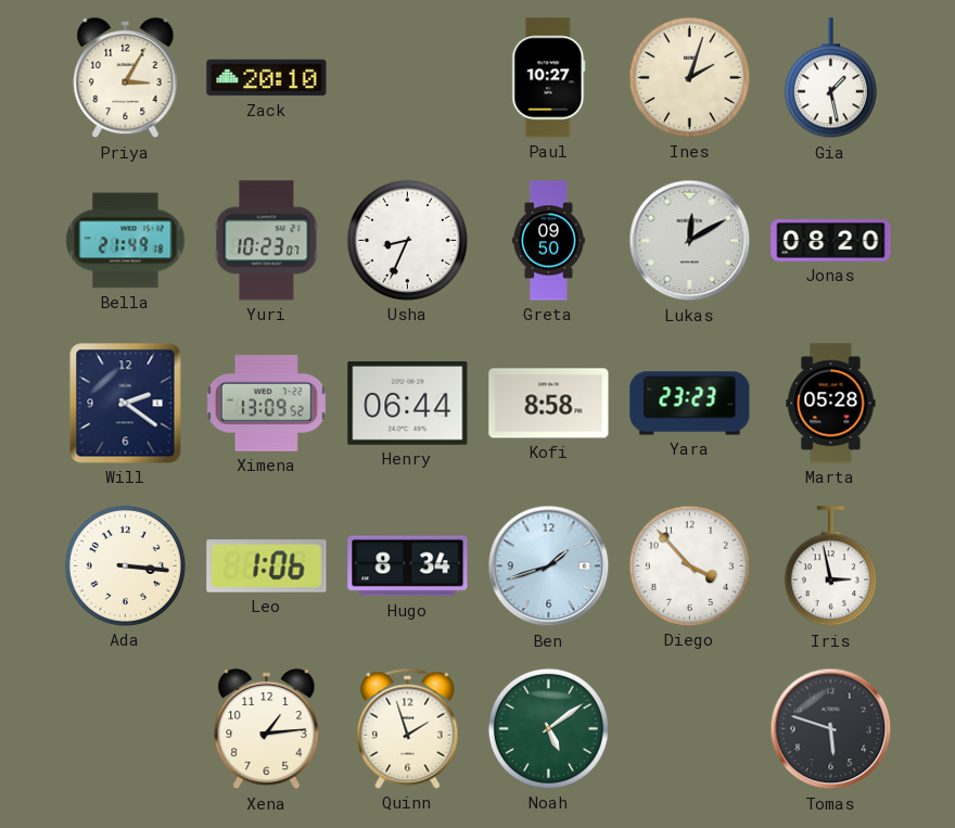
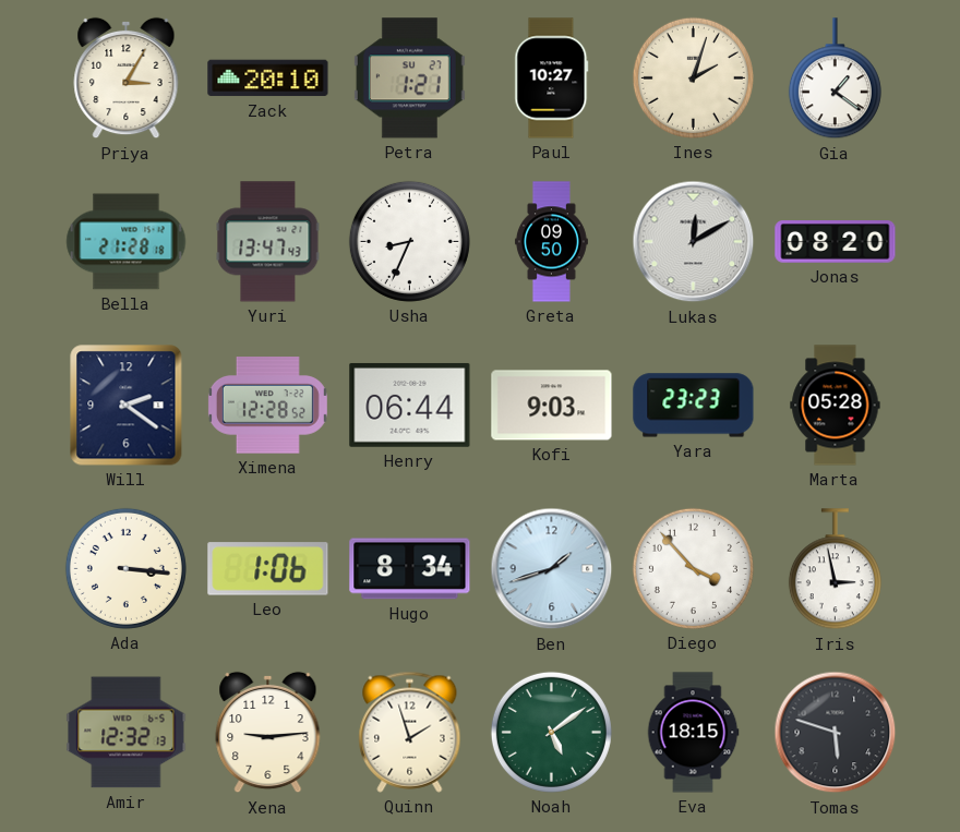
Petra: none -> 1:21
Gia: 1:28 -> 1:21
Bella: 21:49 -> 21:28
Yuri: 10:23 -> 13:47
Ximena: 13:09 -> 12:28
Kofi: 8:58 -> 9:03
Amir: none -> 12:32
Xena: 1:14 -> 9:14
Eva: none -> 18:15
